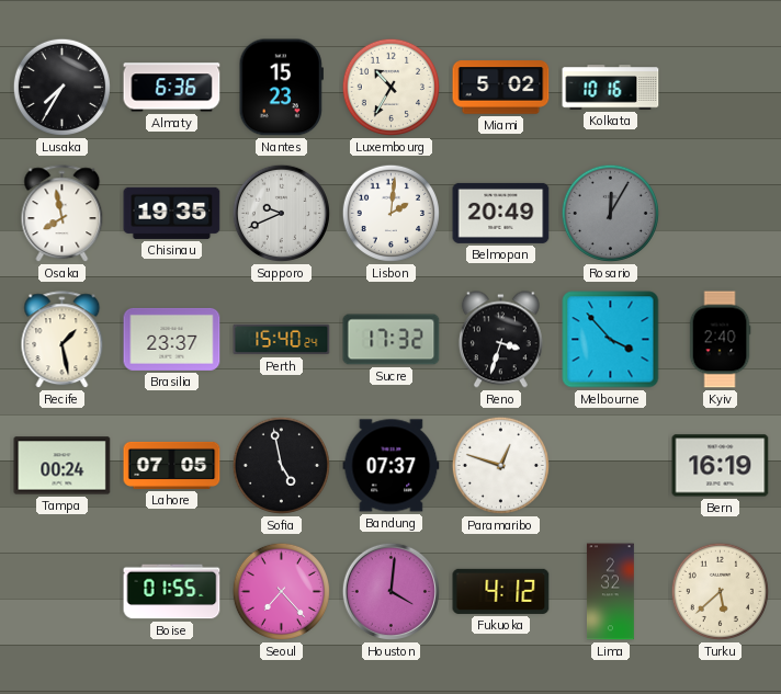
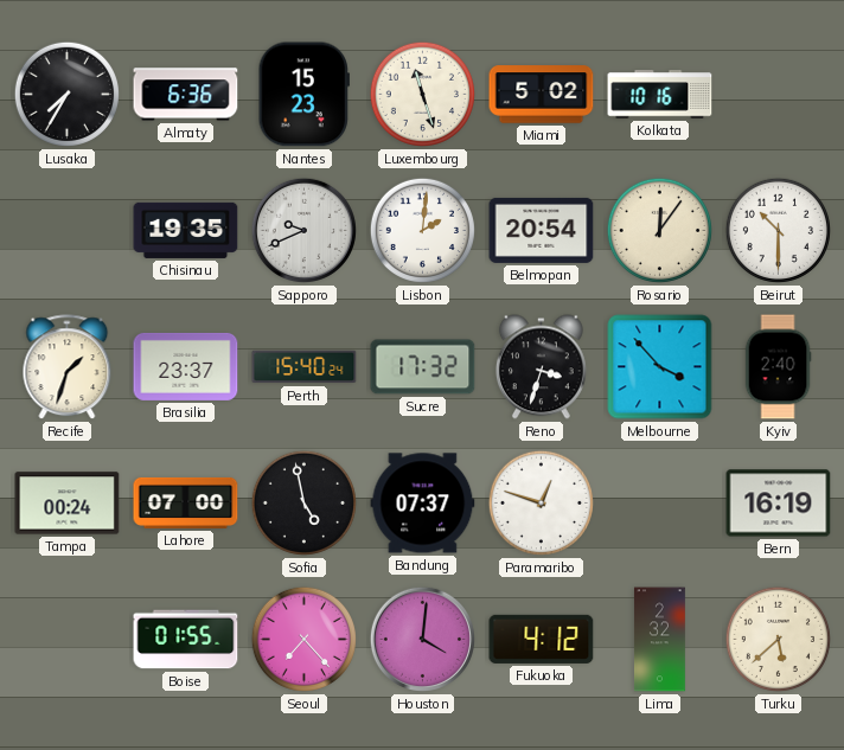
Luxembourg: 10:35 -> 11:27
Osaka: 7:58 -> none
Belmopan: 20:49 -> 20:54
Rosario: 12:05 -> 12:06
Rosario dial: grey -> cream
Beirut: none -> 10:30
Recife: 1:28 -> 1:33
Lahore: 07:05 -> 07:00
